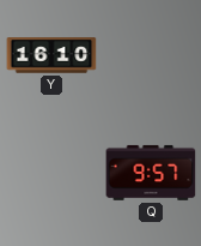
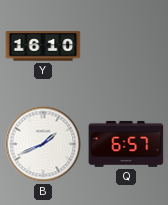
B: none -> 1:41
Q: 9:57 -> 6:57
